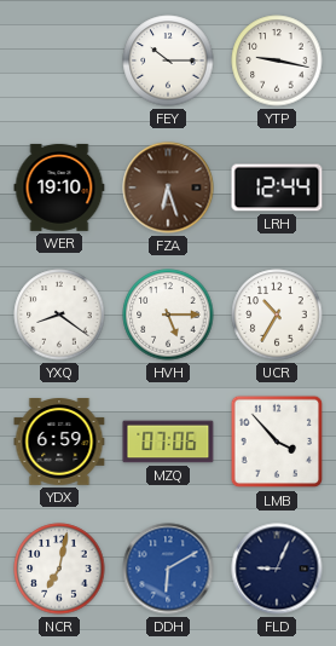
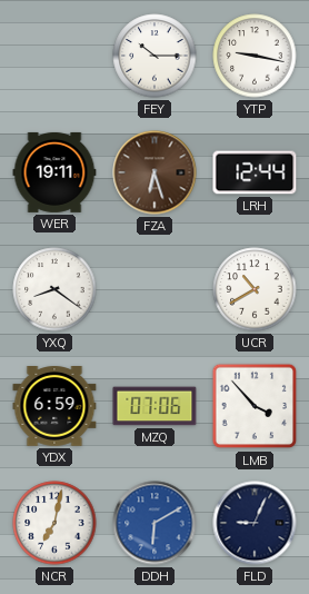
WER: 19:10 -> 19:11
HVH: 5:15 -> none
UCR: 10:35 -> 10:40
